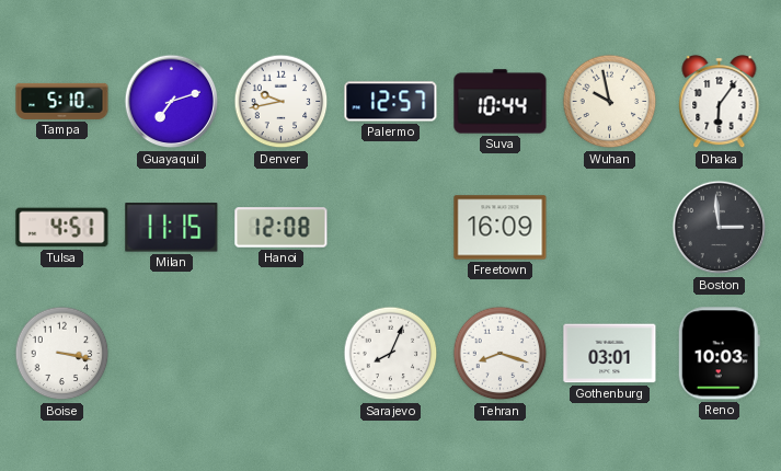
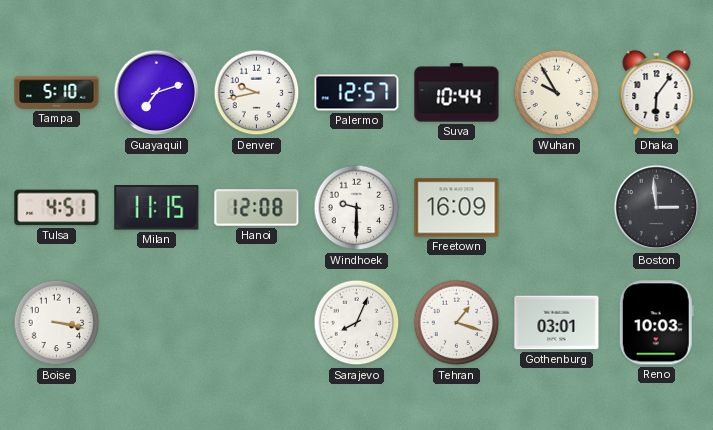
Wuhan: 9:58 -> 9:55
Windhoek: none -> 9:30
Tehran: 8:18 -> 1:18
